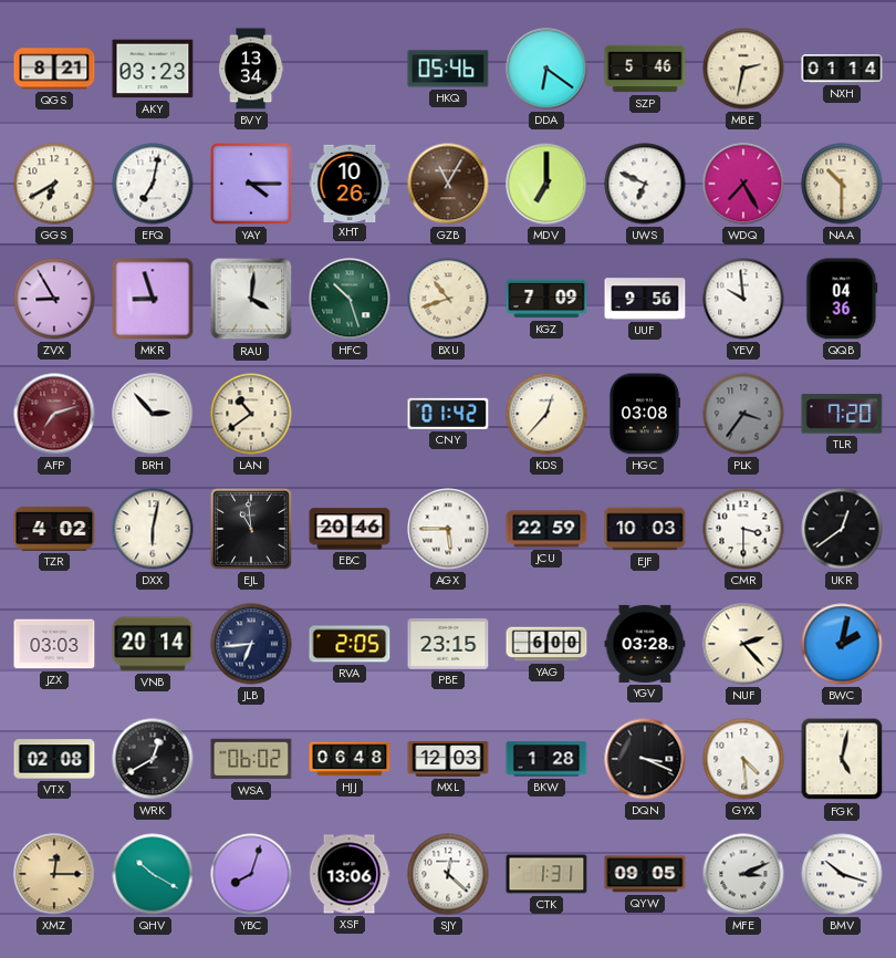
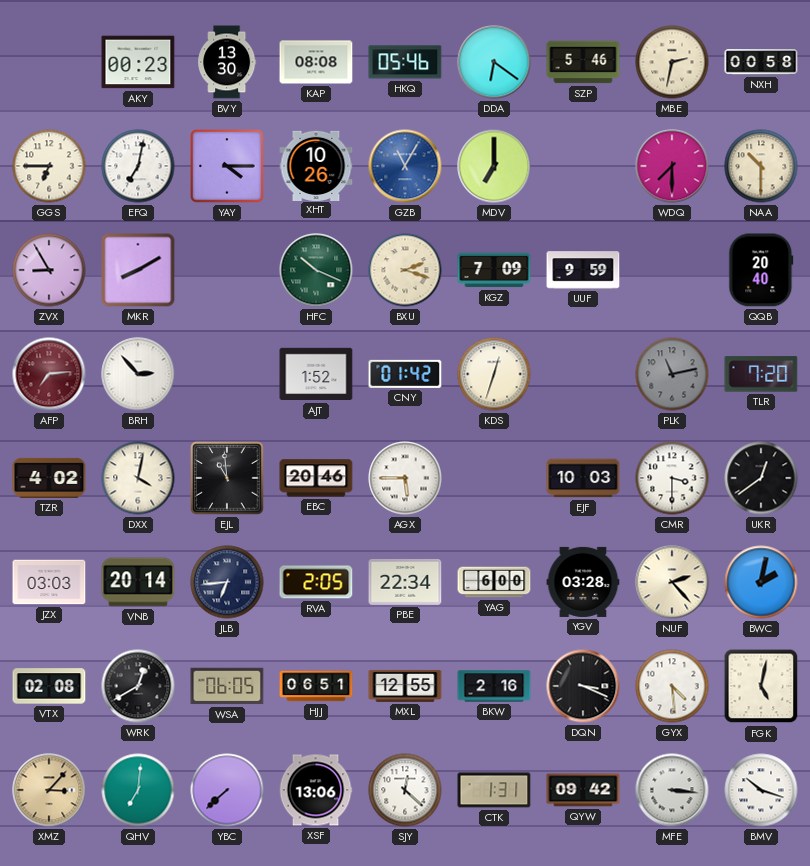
QGS: 8:21 -> none
AKY: 03:23 -> 00:23
BVY: 13:34 -> 13:30
KAP: none -> 08:08
NXH: 01:14 -> 00:58
GGS: 6:40 -> 6:45
GZB dial: brown -> blue
UWS: 6:49 -> none
WDQ: 7:25 -> 7:30
MKR: 8:57 -> 8:10
RAU: 4:01 -> none
HFC: 10:27 -> 10:19
BXU: 10:42 -> 2:18
UUF: 9:56 -> 9:59
YEV: 9:59 -> none
QQB: 04:36 -> 20:40
AFP: 7:12 -> 7:14
LAN: 10:39 -> none
AJT: none -> 1:52
KDS: 12:37 -> 12:33
HGC: 03:08 -> none
PLK: 3:36 -> 11:13
DXX: 6:02 -> 4:02
JCU: 22:59 -> none
PBE: 23:15 -> 22:34
WSA: 06:02 -> 06:05
HJJ: 06:48 -> 06:51
MXL: 12:03 -> 12:55
BKW: 1:28 -> 2:16
XMZ: 12:15 -> 3:07
QHV: 10:20 -> 7:01
YBC: 8:03 -> 7:38
QYW: 09:05 -> 09:42
MFE: 3:11 -> 3:16
